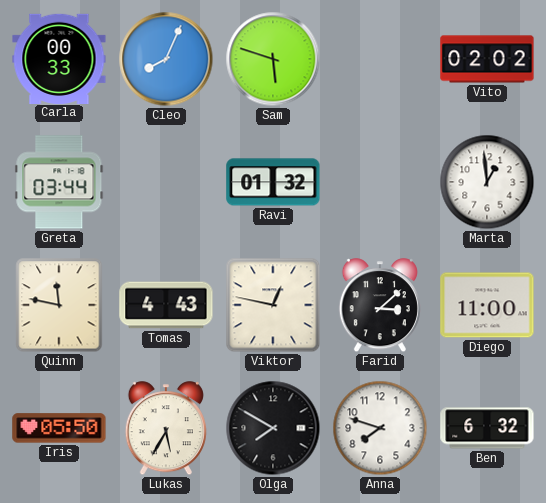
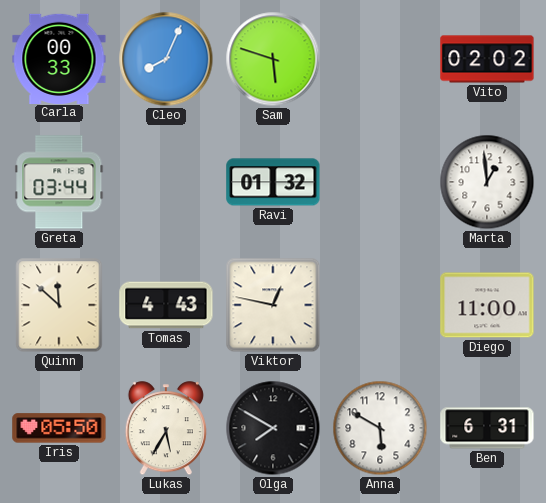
Quinn: 11:47 -> 11:52
Farid: 3:08 -> none
Anna: 7:48 -> 5:50
Ben: 6:32 -> 6:31
